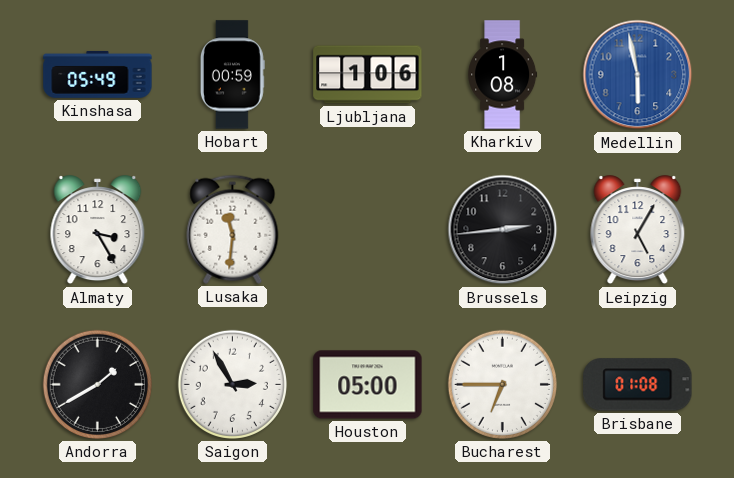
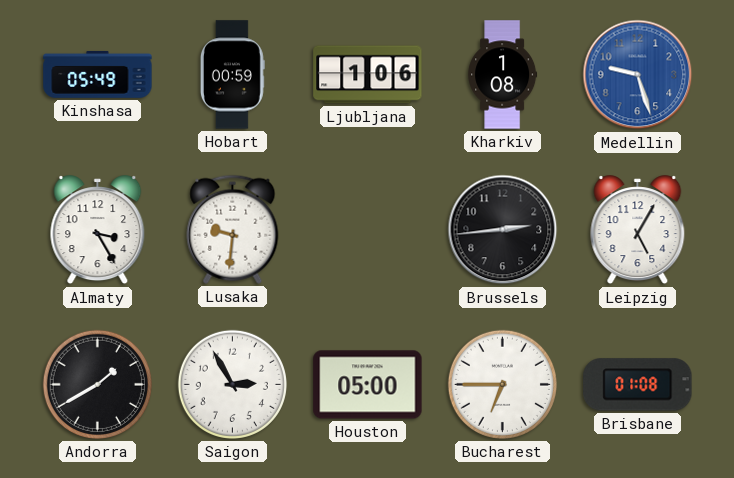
Medellin: 5:58 -> 9:27
Lusaka: 11:31 -> 9:31
